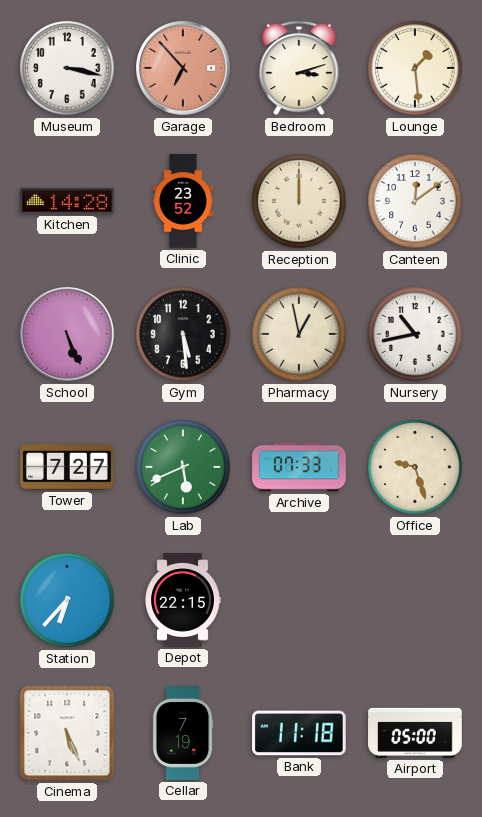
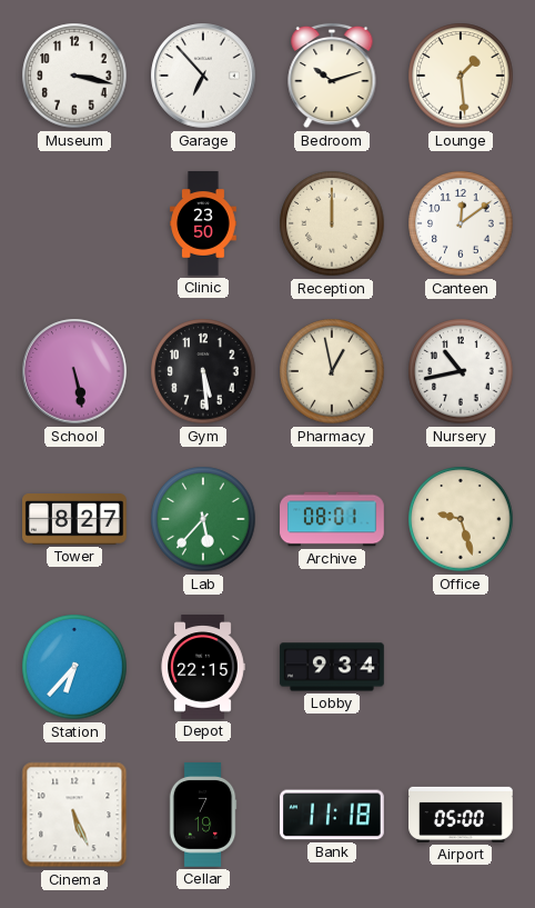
Garage dial: salmon -> white
Bedroom: 3:12 -> 10:12
Kitchen: 14:28 -> none
Clinic: 23:52 -> 23:50
School: 5:26 -> 5:28
Tower: 7:27 -> 8:27
Lab: 5:41 -> 5:37
Archive: 07:33 -> 08:01
Lobby: none -> 9:34
